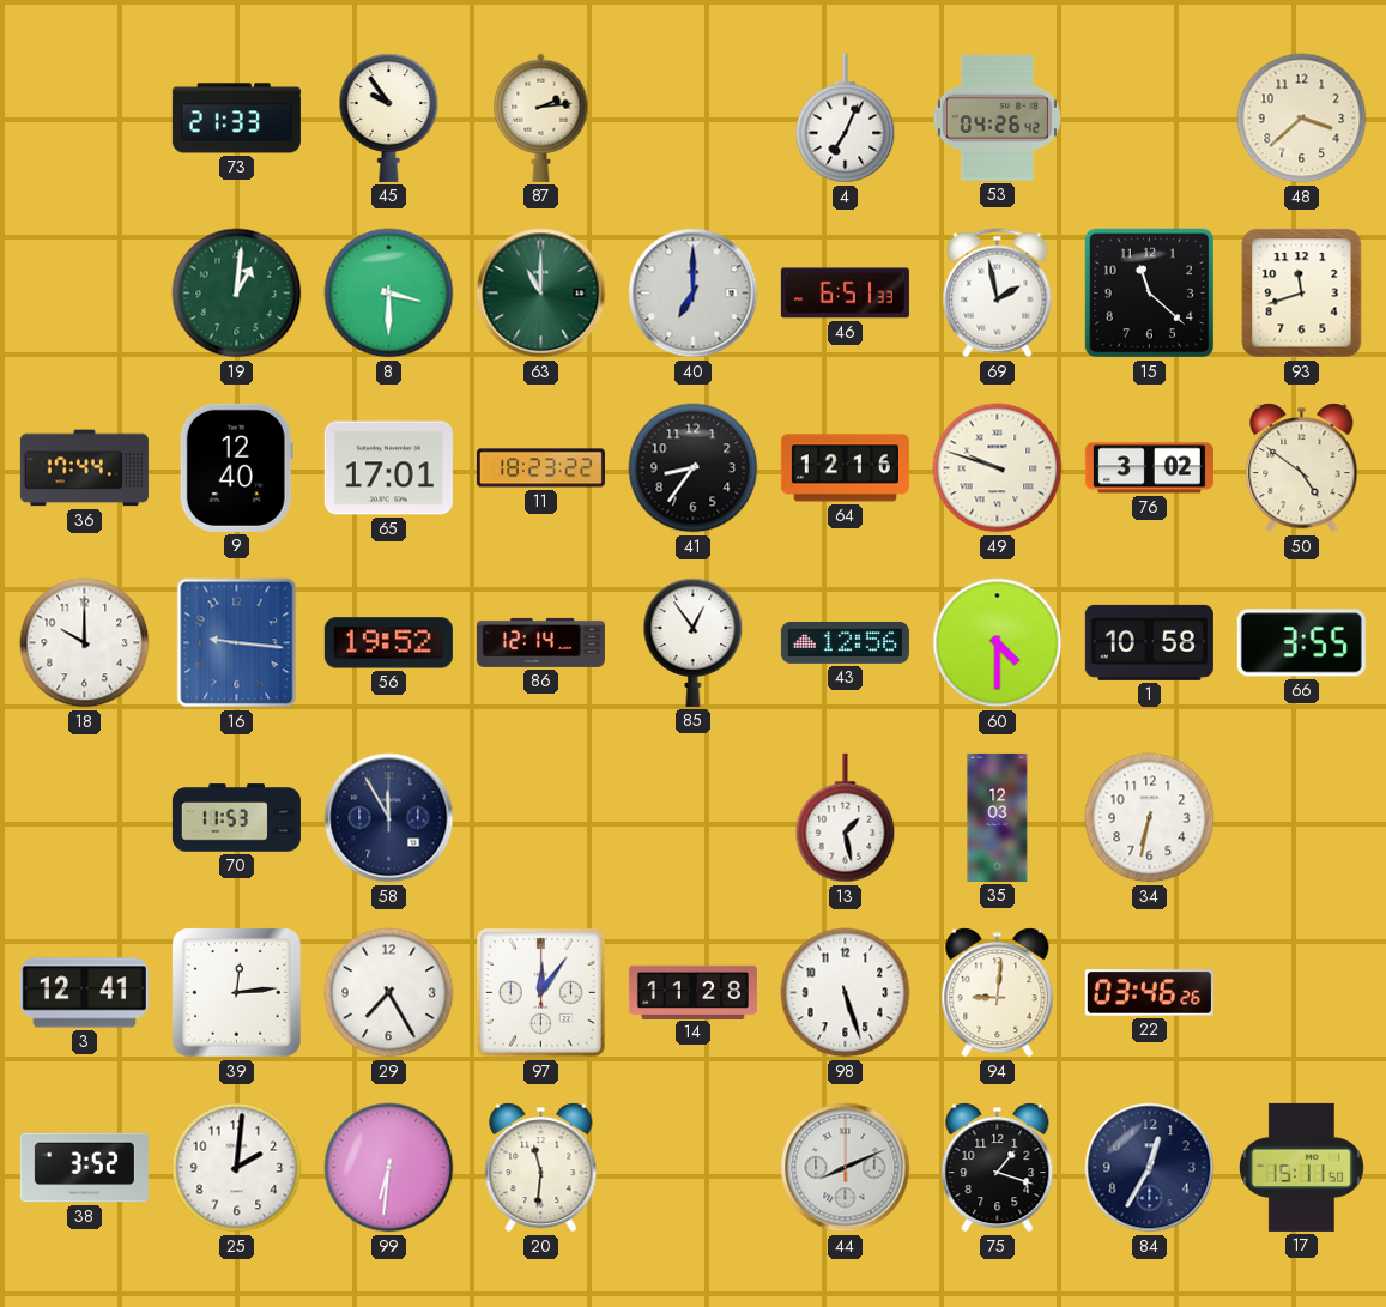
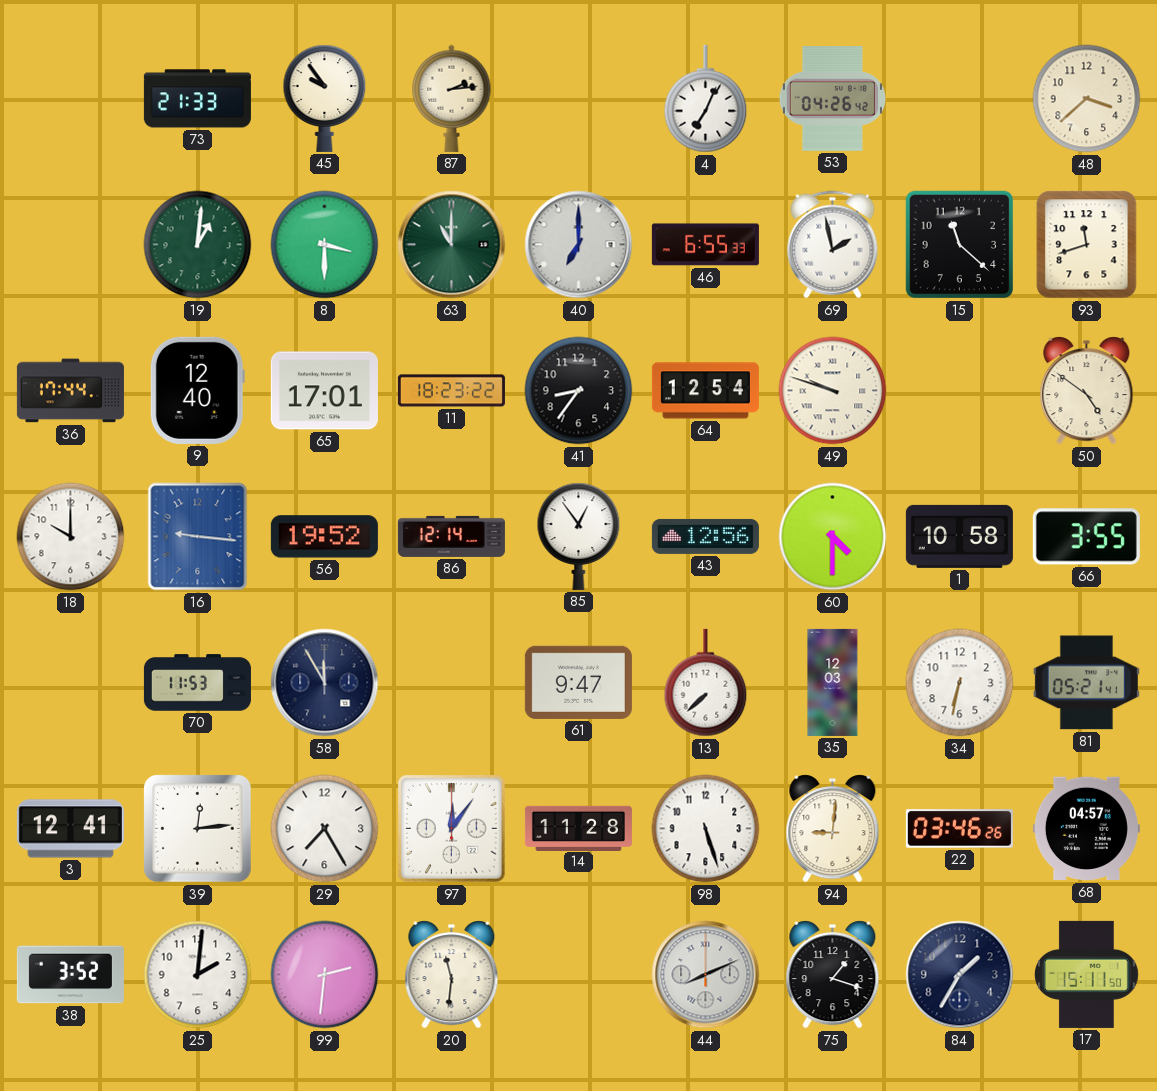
46: 6:51 -> 6:55
64: 12:16 -> 12:54
76: 3:02 -> none
61: none -> 9:47
13: 1:28 -> 7:38
81: none -> 05:21
68: none -> 04:57
99: 6:31 -> 2:31
84: 12:35 -> 1:35
